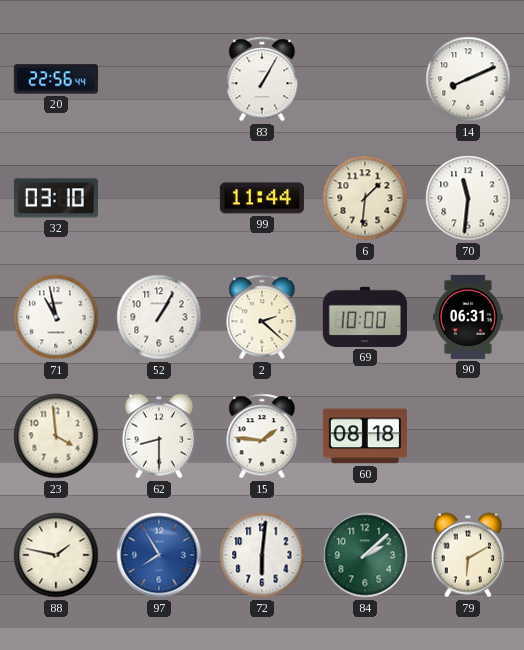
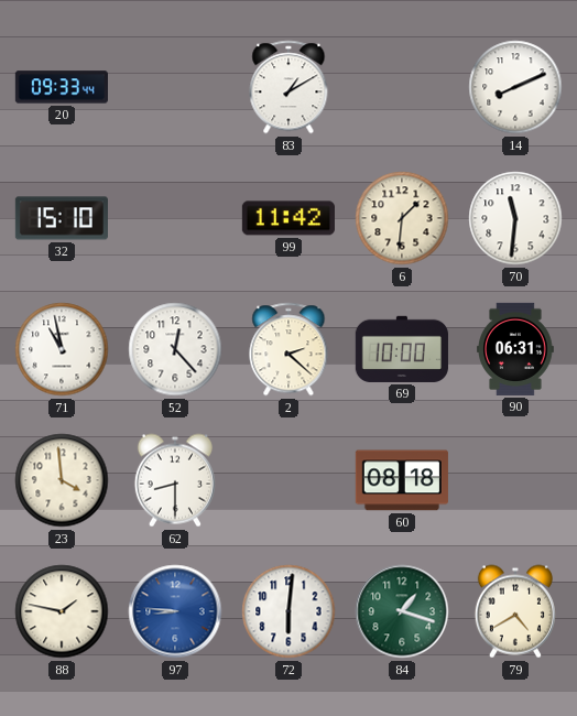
20: 22:56 -> 09:33
83: 1:05 -> 1:10
32: 03:10 -> 15:10
99: 11:44 -> 11:42
52: 1:05 -> 12:23
15: 1:46 -> none
97: 7:55 -> 8:46
84: 2:08 -> 1:18
79: 6:10 -> 4:40
